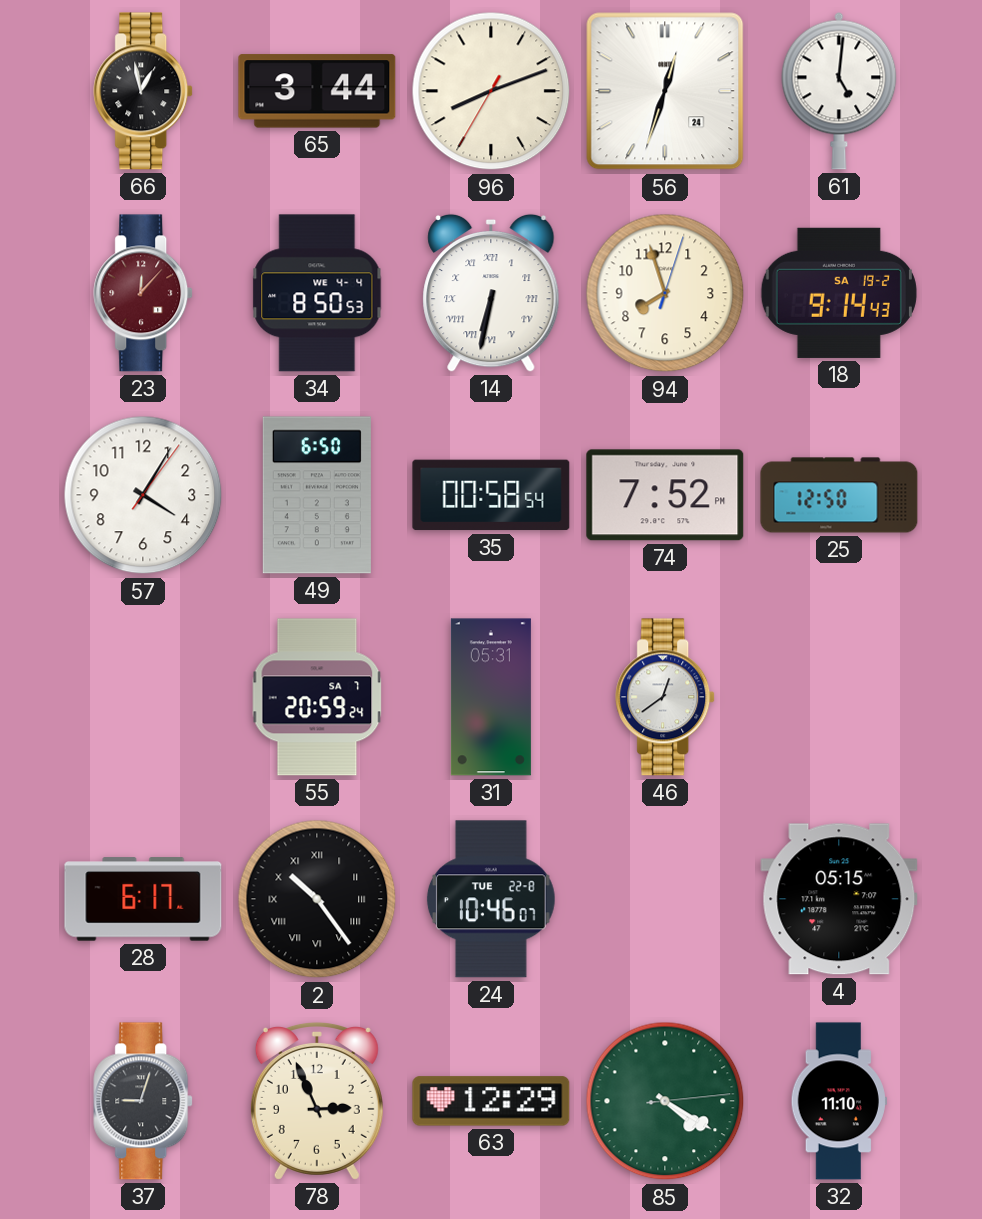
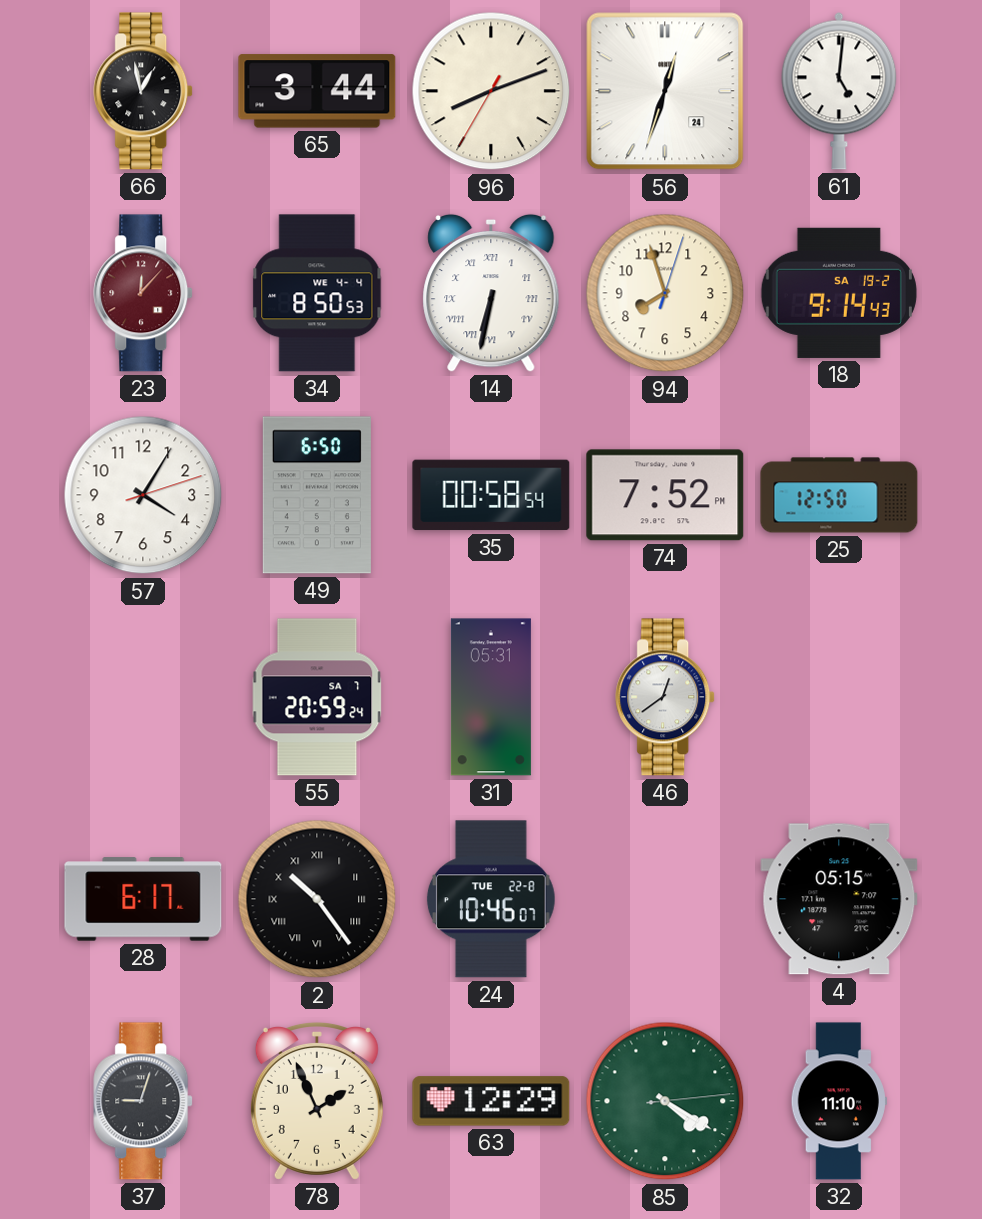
57: 4:05:06 -> 4:05:12
78: 2:56 -> 1:56
